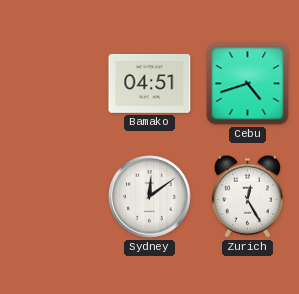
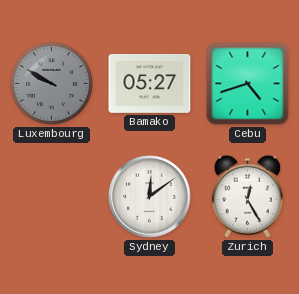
Luxembourg: none -> 9:50
Bamako: 04:51 -> 05:27
